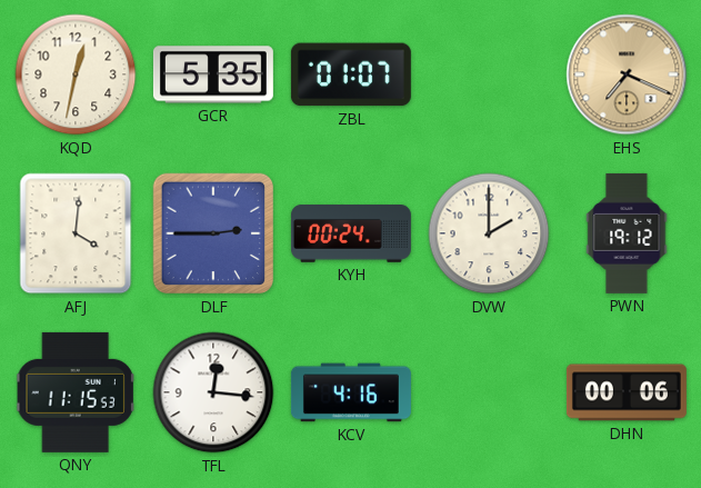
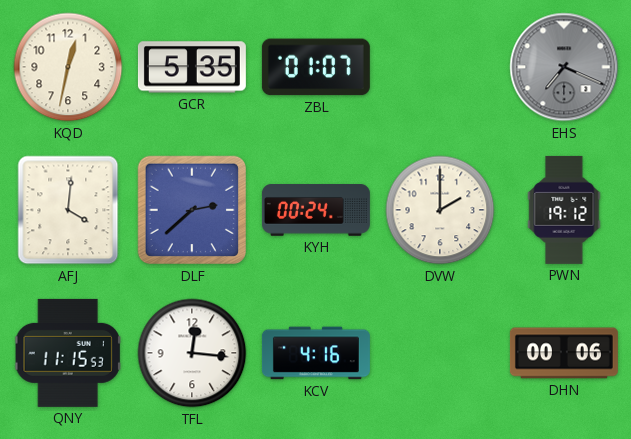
EHS dial: champagne -> grey
DLF: 2:45 -> 2:38
